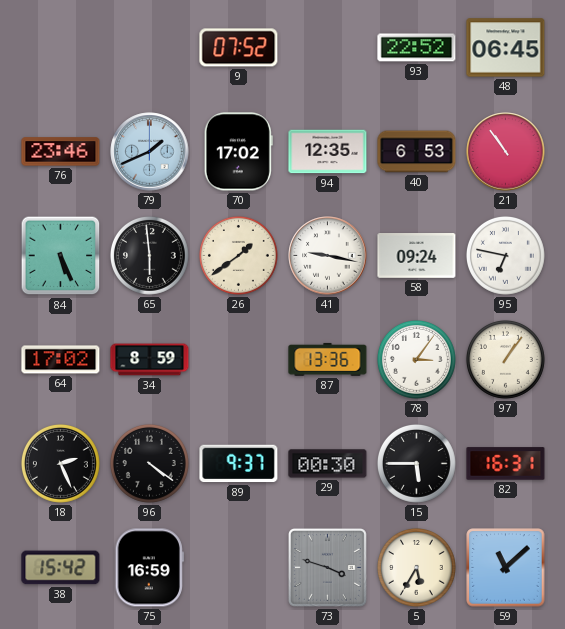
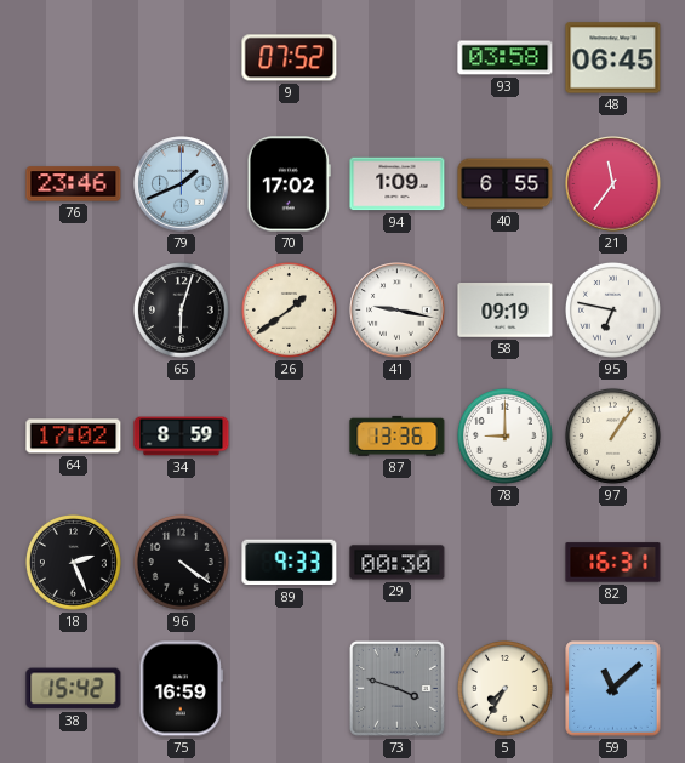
93: 22:52 -> 03:58
94: 12:35 -> 1:09
40: 6:53 -> 6:55
21: 10:54 -> 11:36
84: 5:26 -> none
65: 5:59 -> 6:03
58: 09:24 -> 09:19
78: 3:06 -> 9:00
89: 9:37 -> 9:33
15: 5:45 -> none
5: 5:35 -> 7:35
